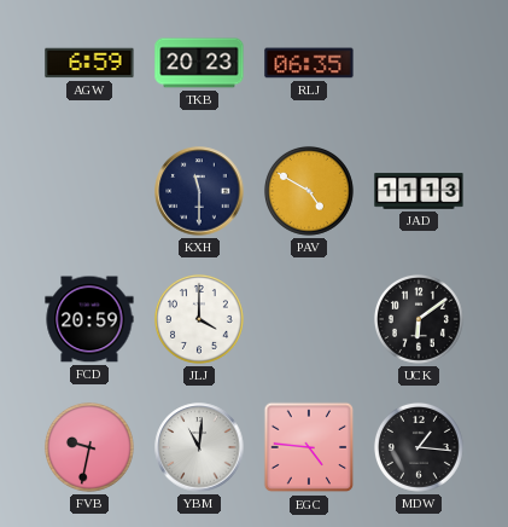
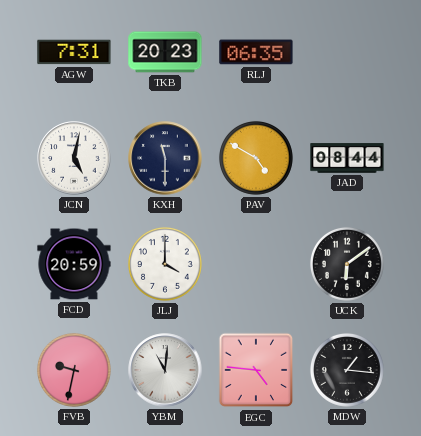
AGW: 6:59 -> 7:31
JCN: none -> 5:02
JAD: 11:13 -> 08:44
